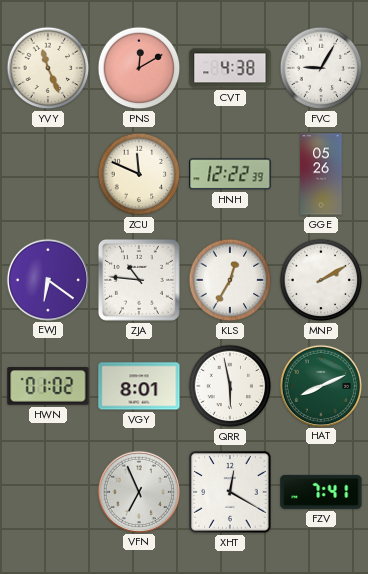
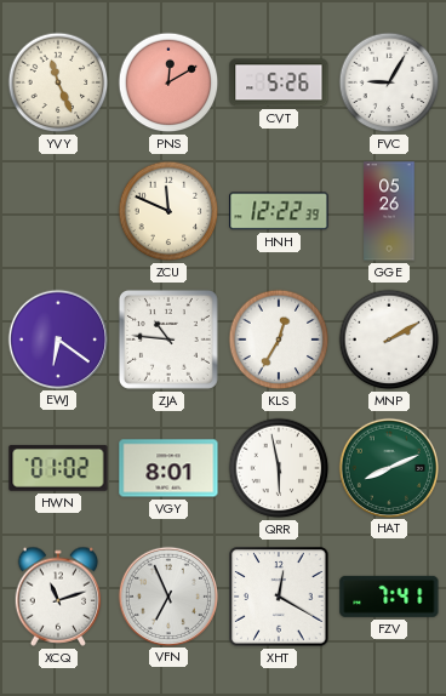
CVT: 4:38 -> 5:26
XCQ: none -> 11:12
